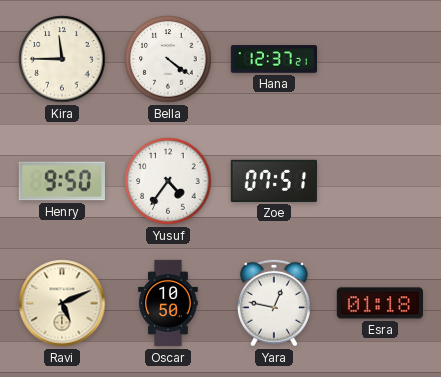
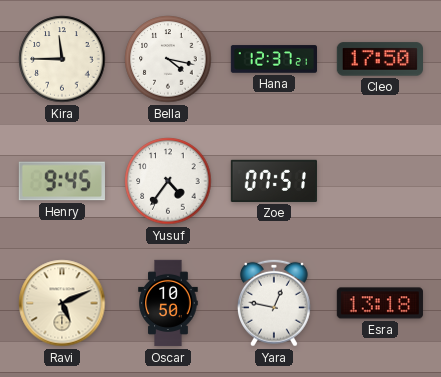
Bella: 4:21 -> 4:17
Cleo: none -> 17:50
Henry: 9:50 -> 9:45
Esra: 01:18 -> 13:18
